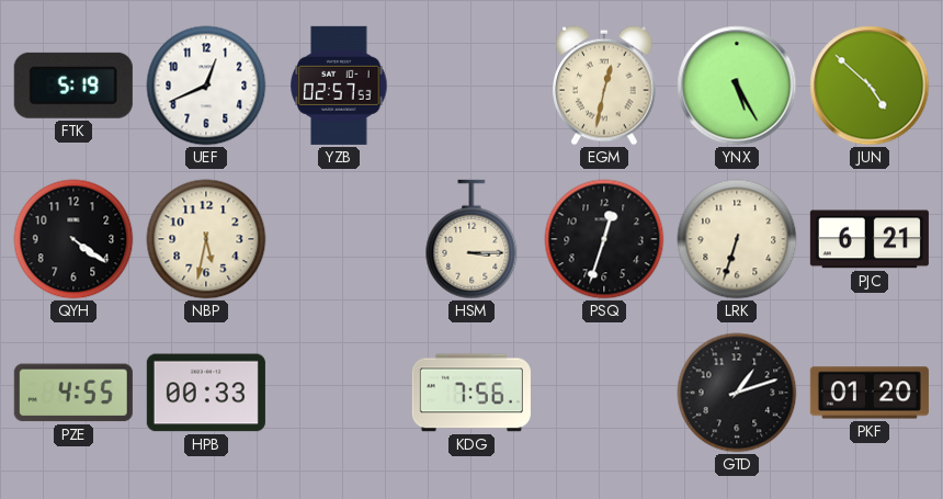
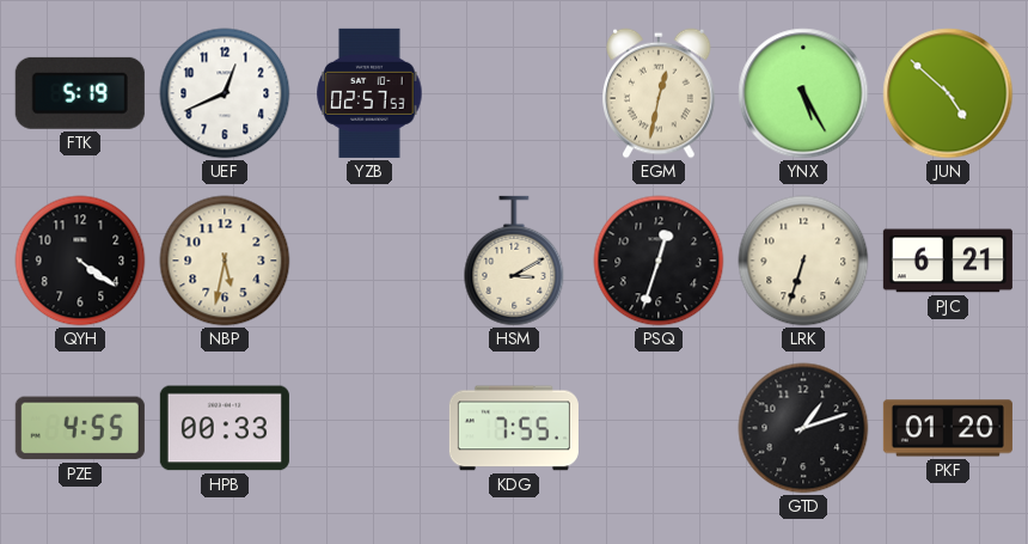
HSM: 3:15 -> 3:10
KDG: 7:56 -> 7:55
